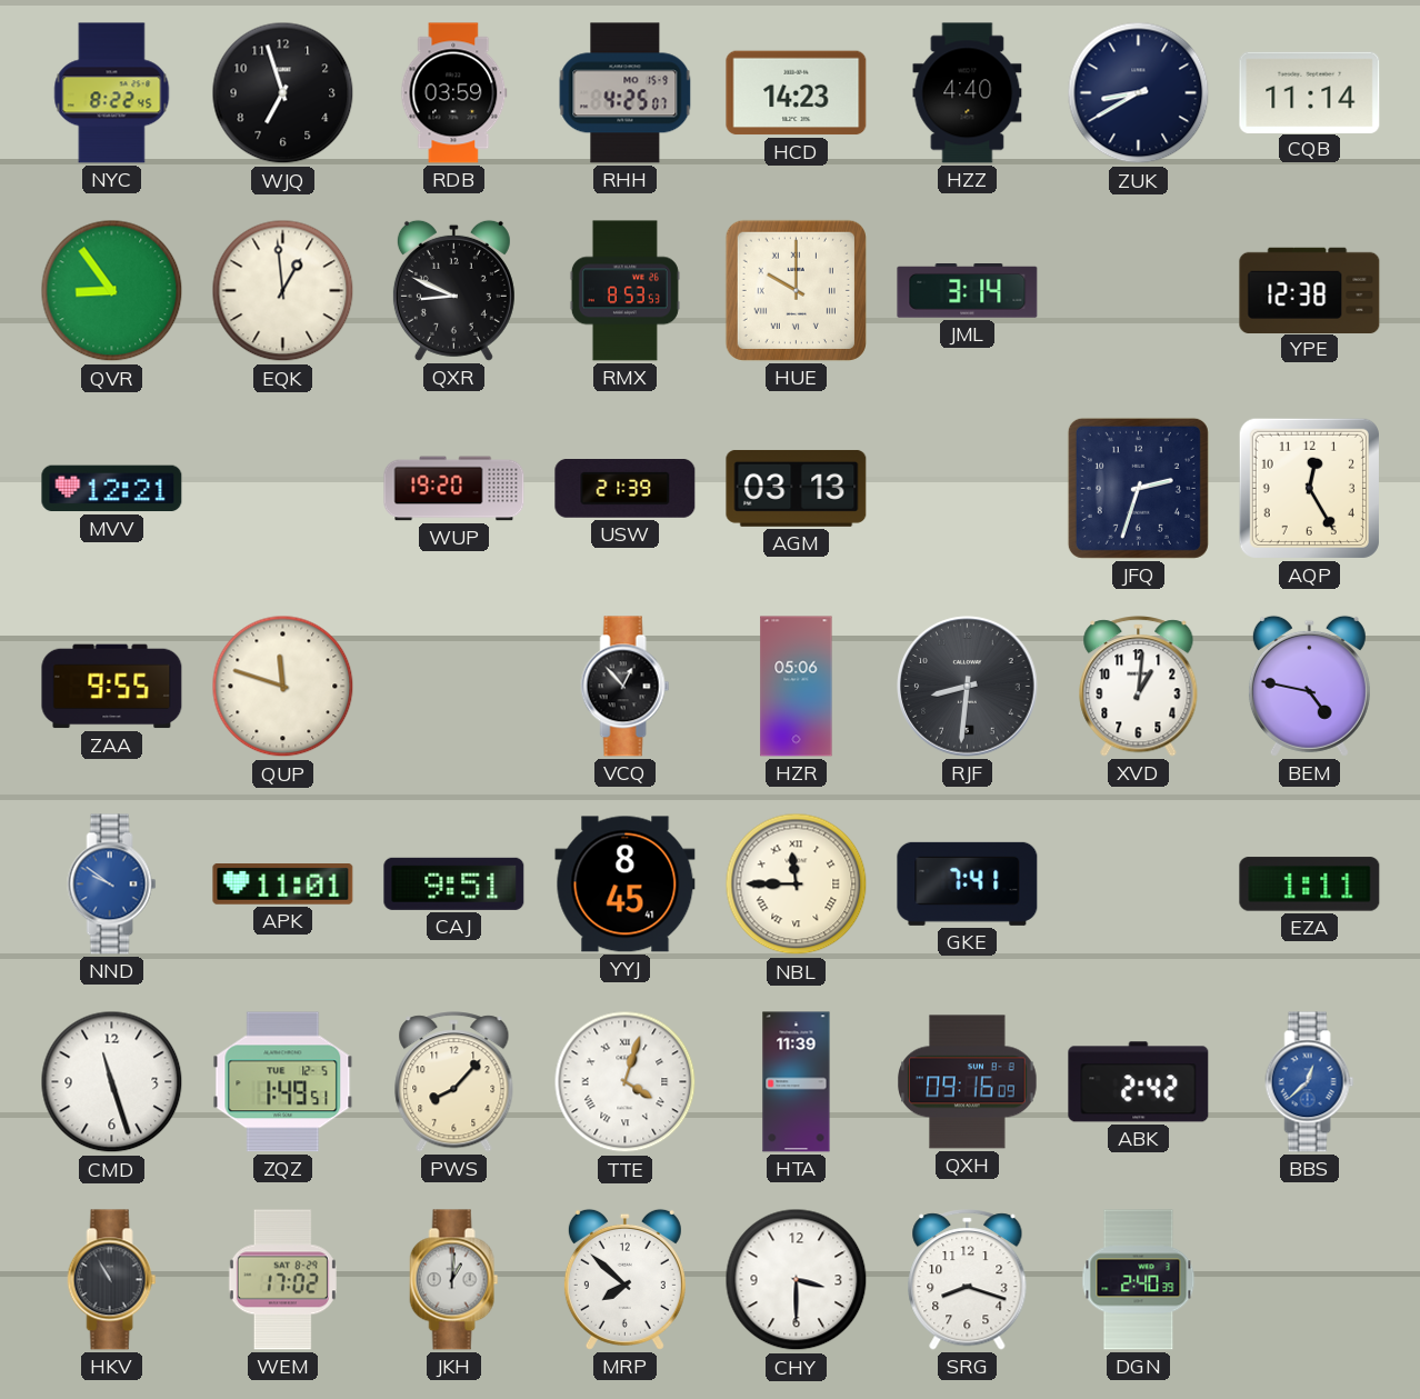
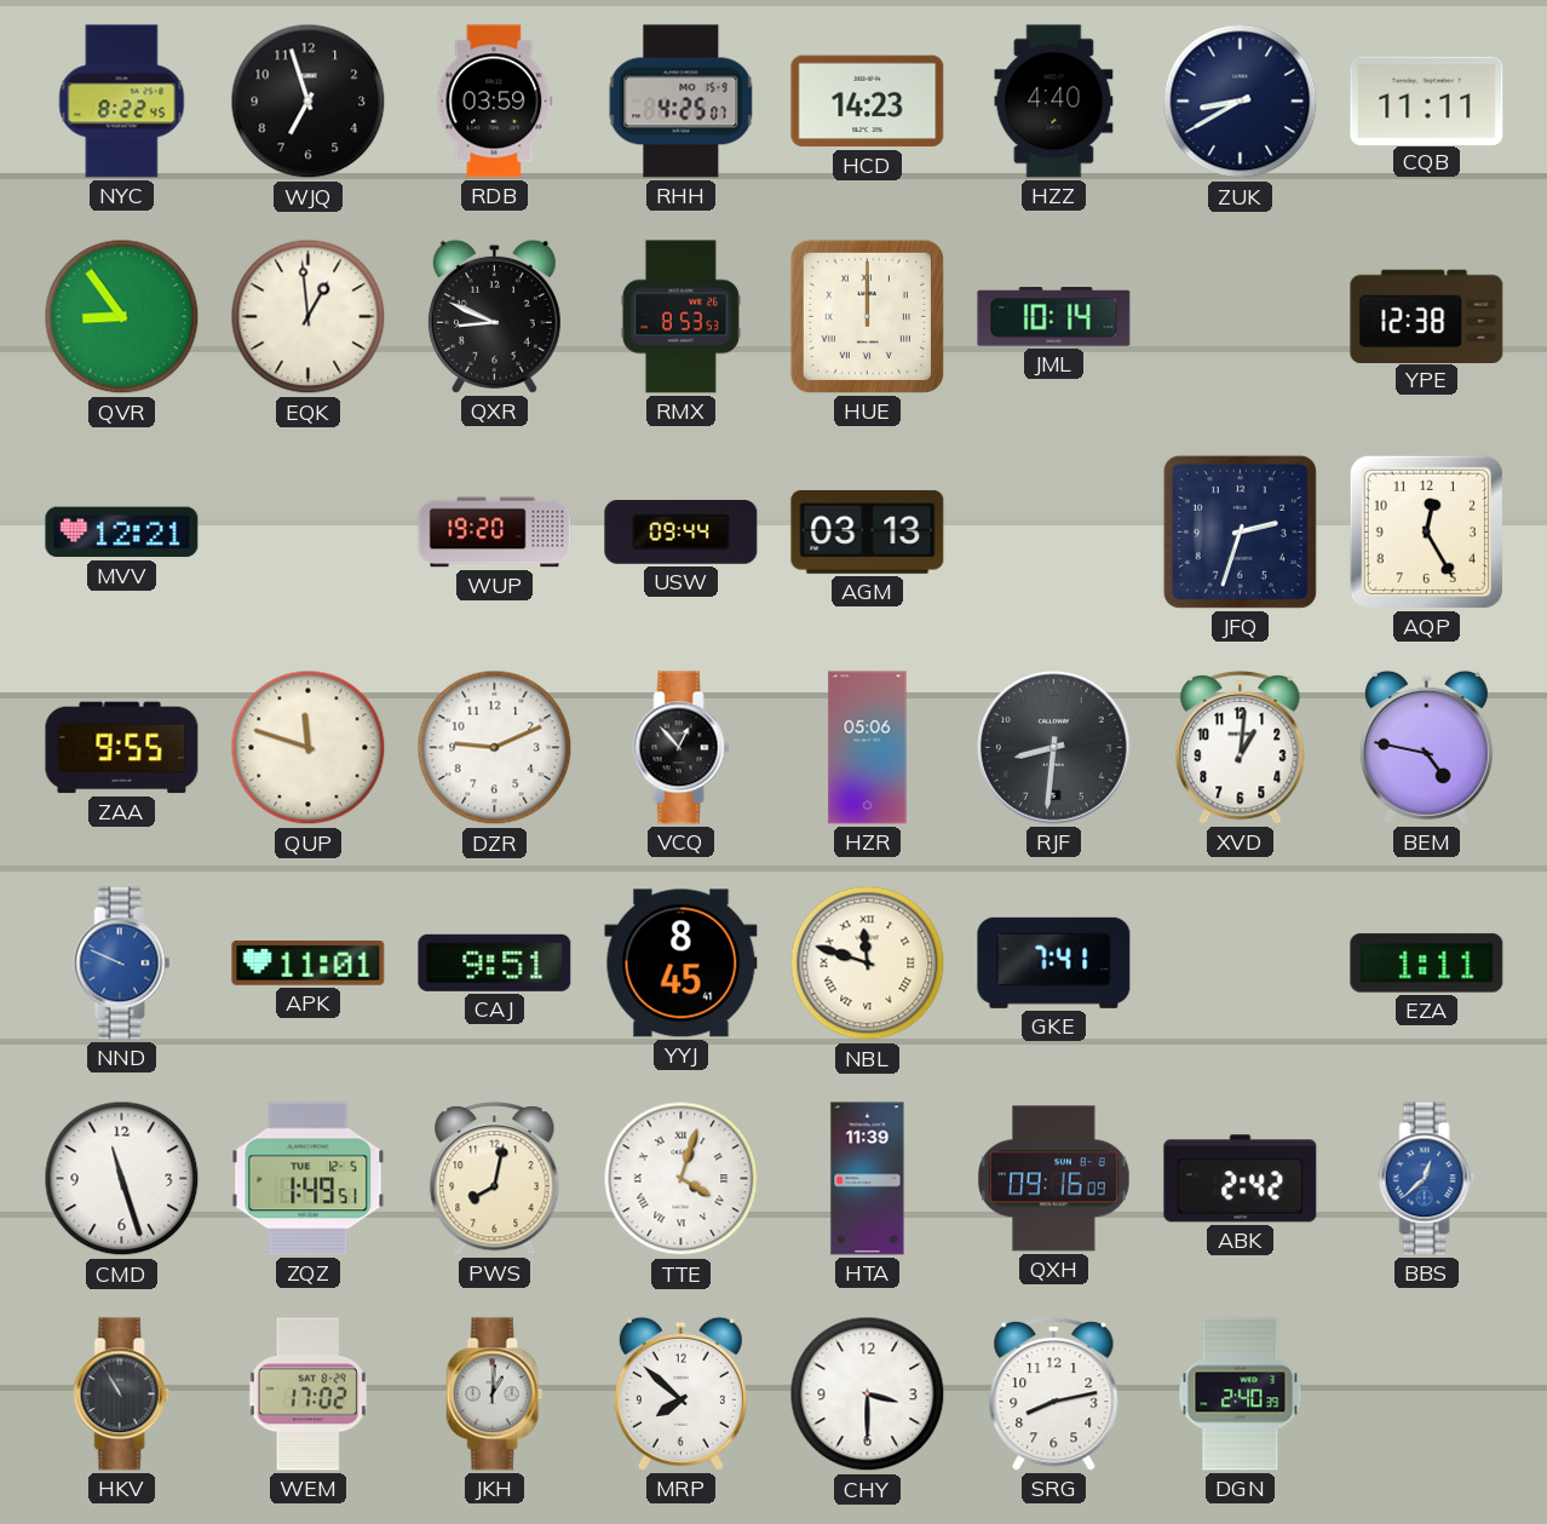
CQB: 11:14 -> 11:11
HUE: 10:00 -> 12:00
JML: 3:14 -> 10:14
USW: 21:39 -> 09:44
DZR: none -> 9:11
NND: 9:51 -> 9:49
NBL: 11:45 -> 11:48
PWS: 8:07 -> 8:02
SRG: 8:18 -> 8:13
